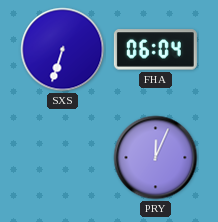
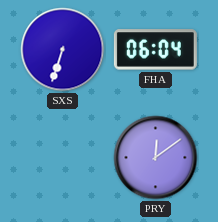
PRY: 12:04 -> 12:09
